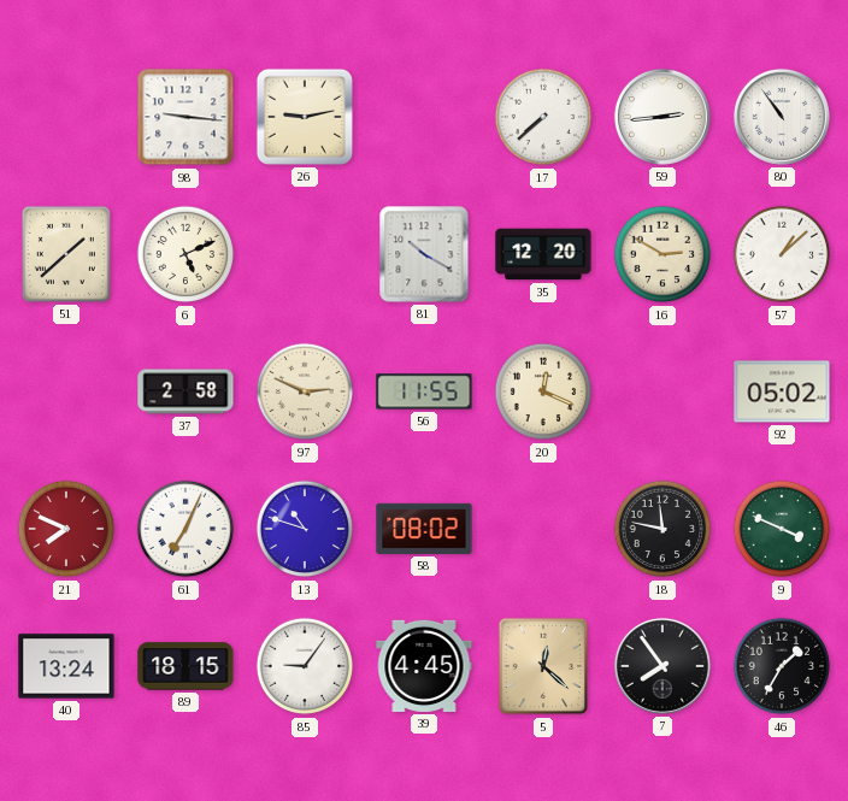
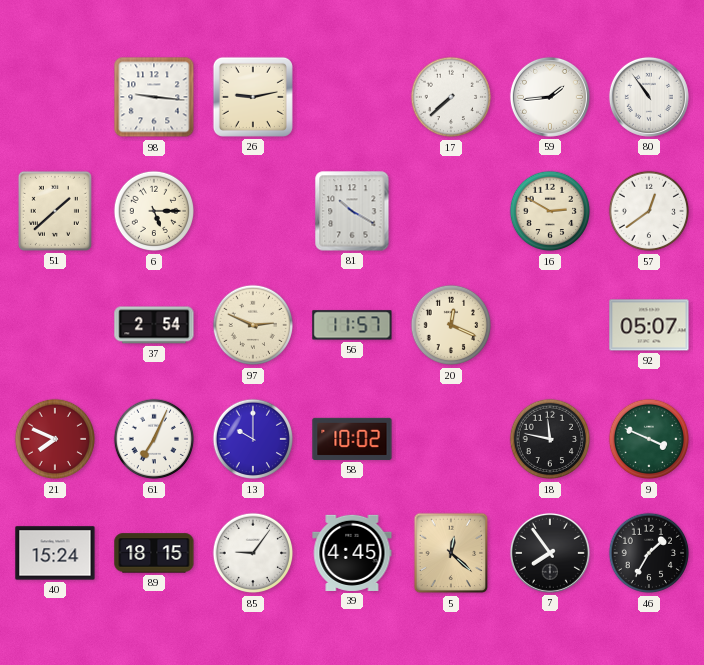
59: 2:44 -> 1:44
6: 5:11 -> 5:15
35: 12:20 -> none
57: 1:08 -> 12:39
37: 2:58 -> 2:54
56: 11:55 -> 11:57
92: 05:02 -> 05:07
13: 10:48 -> 10:00
58: 08:02 -> 10:02
40: 13:24 -> 15:24
